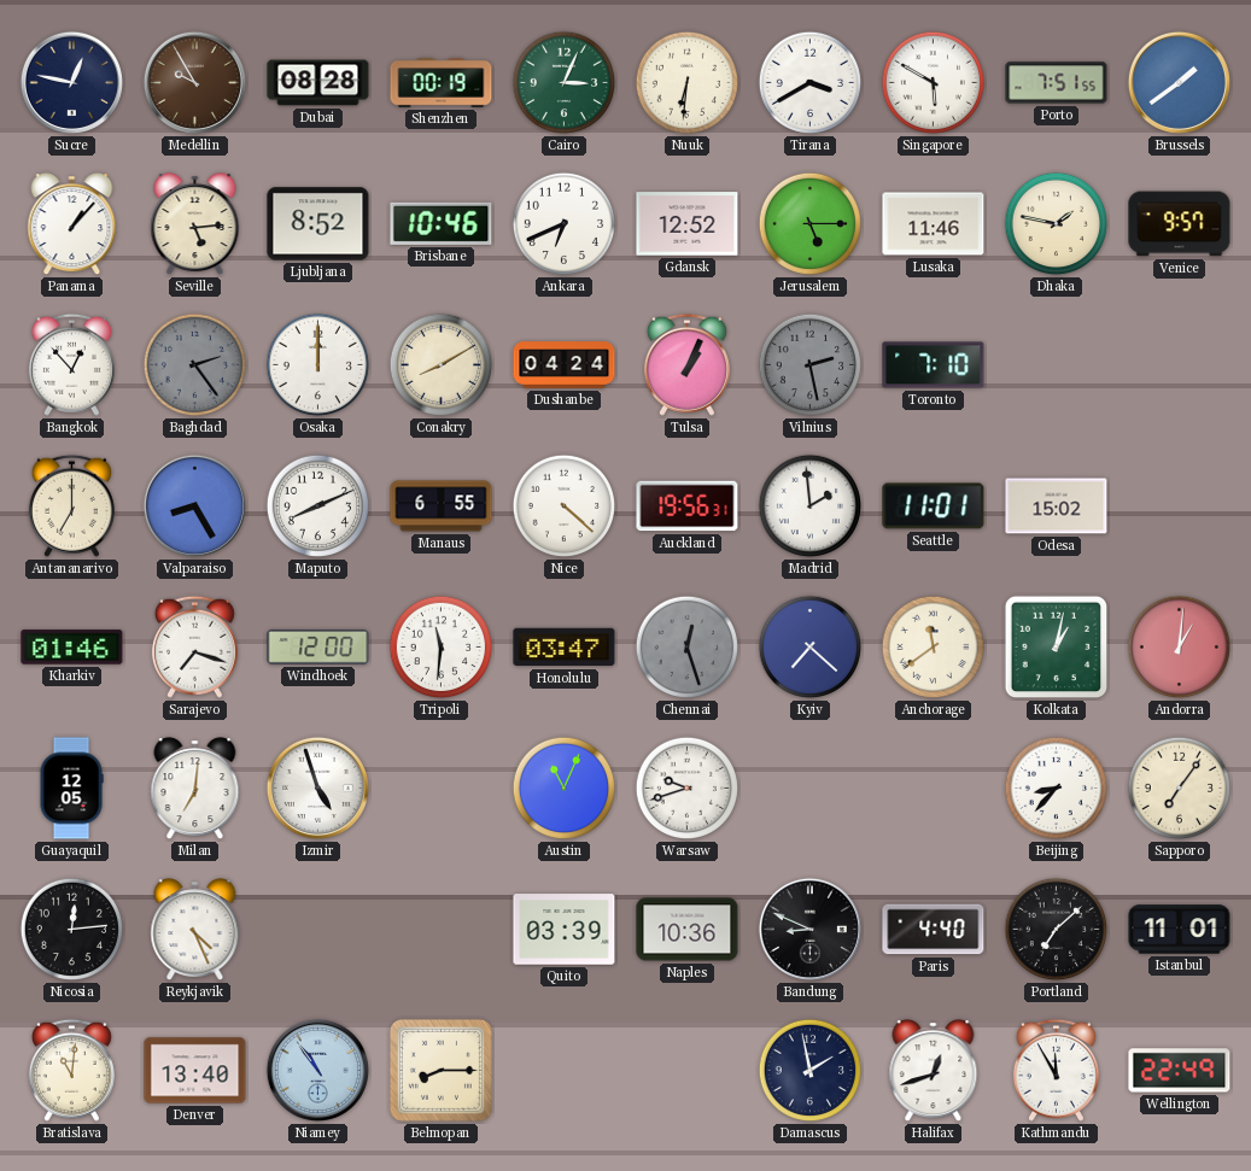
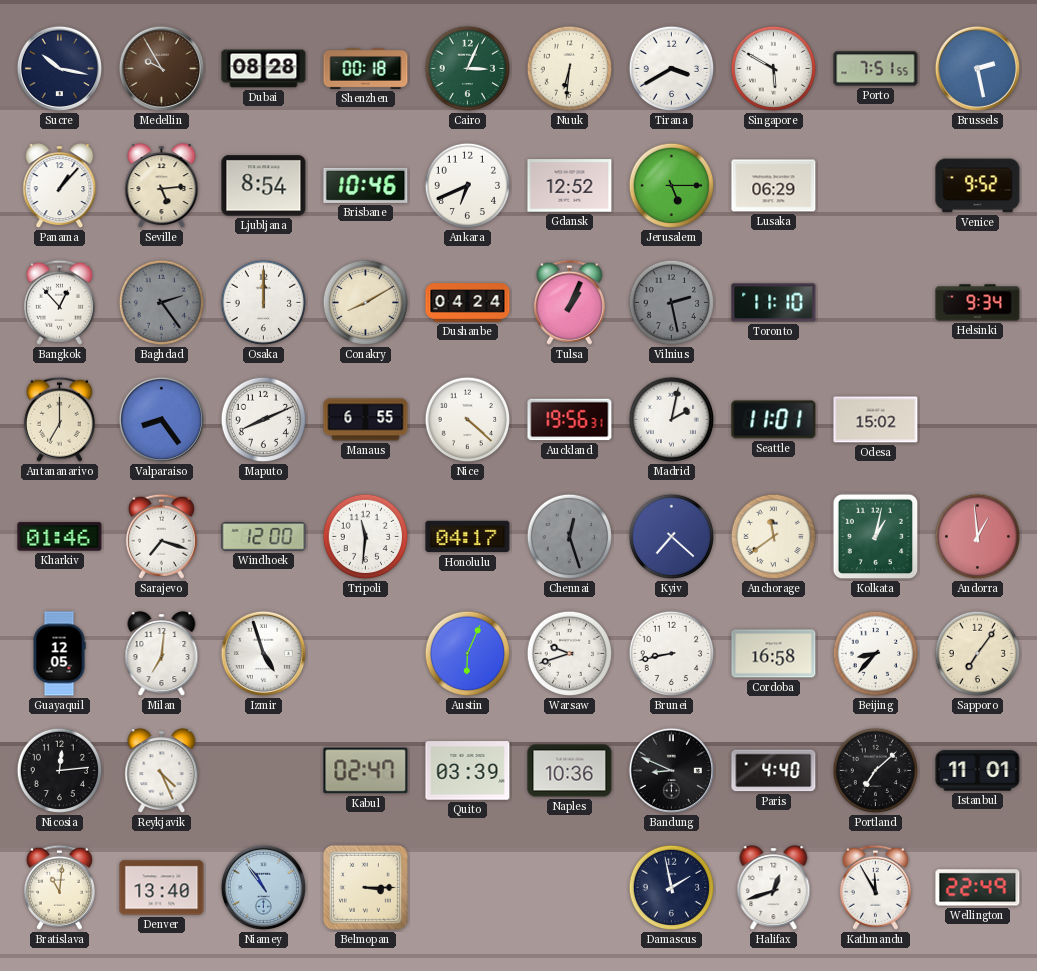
Sucre: 12:47 -> 10:17
Shenzhen: 00:19 -> 00:18
Brussels: 1:39 -> 2:28
Ljubljana: 8:52 -> 8:54
Lusaka: 11:46 -> 06:29
Dhaka: 1:47 -> none
Venice: 9:57 -> 9:52
Toronto: 7:10 -> 11:10
Helsinki: none -> 9:34
Valparaiso: 8:25 -> 8:24
Madrid: 1:59 -> 2:02
Honolulu: 03:47 -> 04:17
Andorra: 1:01 -> 12:59
Austin: 11:04 -> 6:04
Brunei: none -> 8:43
Cordoba: none -> 16:58
Kabul: none -> 02:47
Belmopan: 8:15 -> 3:15
